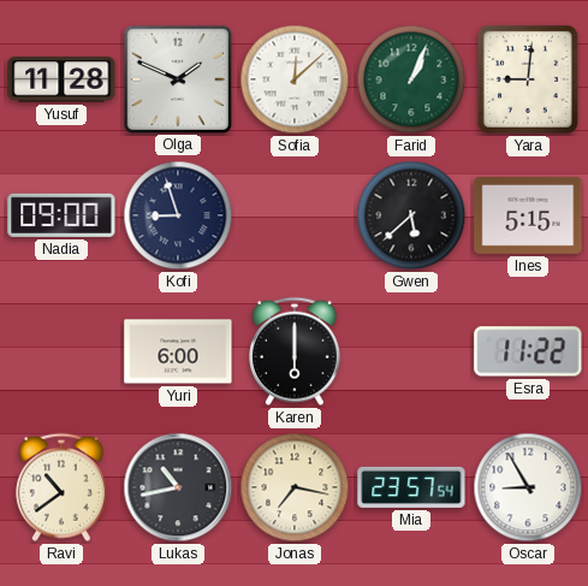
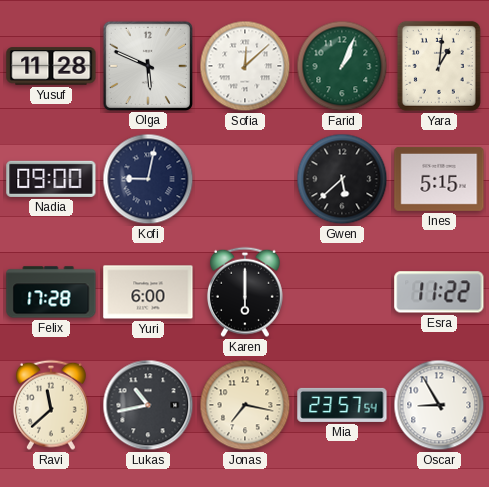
Olga: 1:49 -> 5:49
Yara: 9:01 -> 1:01
Kofi: 8:57 -> 9:02
Felix: none -> 17:28
Ravi: 10:39 -> 11:38
